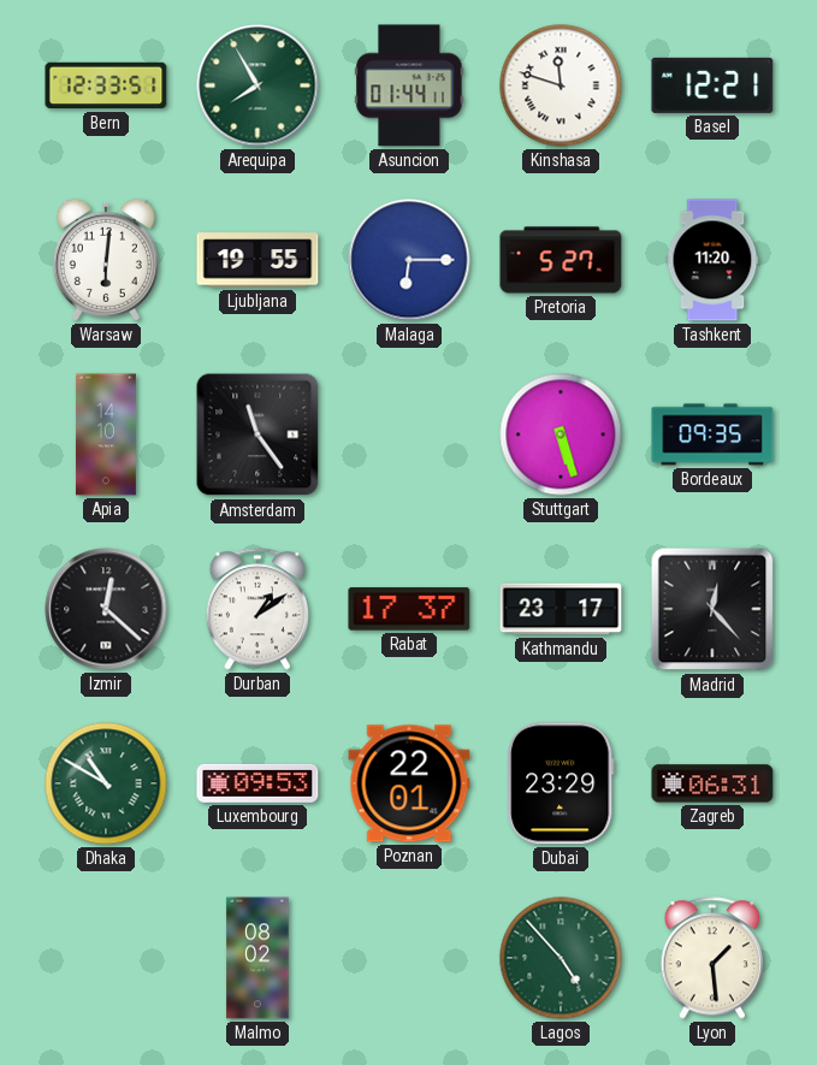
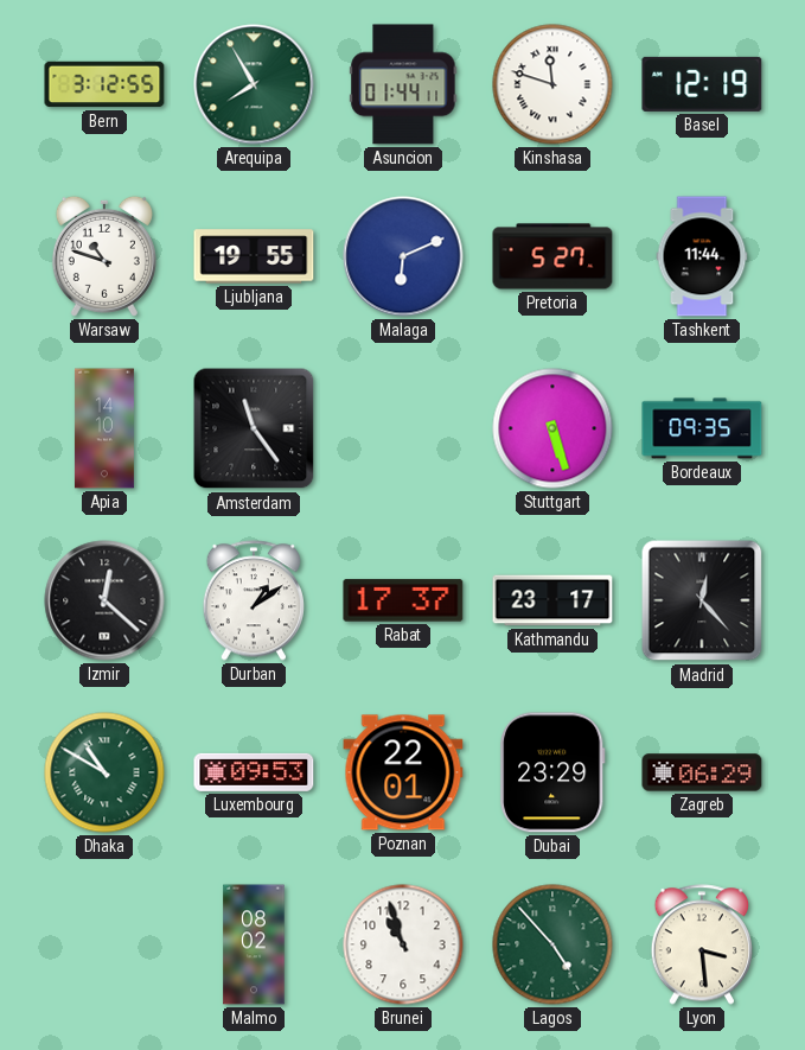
Bern: 12:33 -> 3:12
Basel: 12:21 -> 12:19
Warsaw: 6:01 -> 10:48
Malaga: 6:15 -> 6:11
Tashkent: 11:20 -> 11:44
Zagreb: 06:31 -> 06:29
Brunei: none -> 10:57
Lyon: 1:29 -> 3:29
